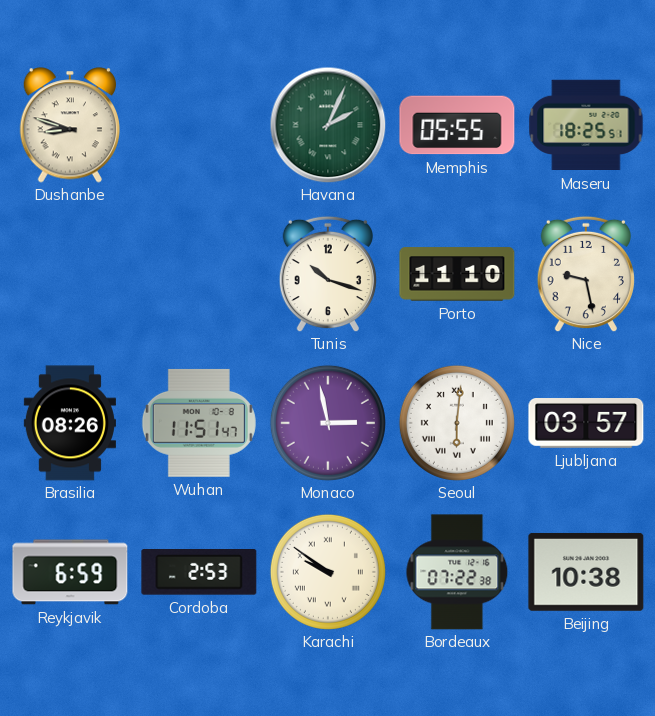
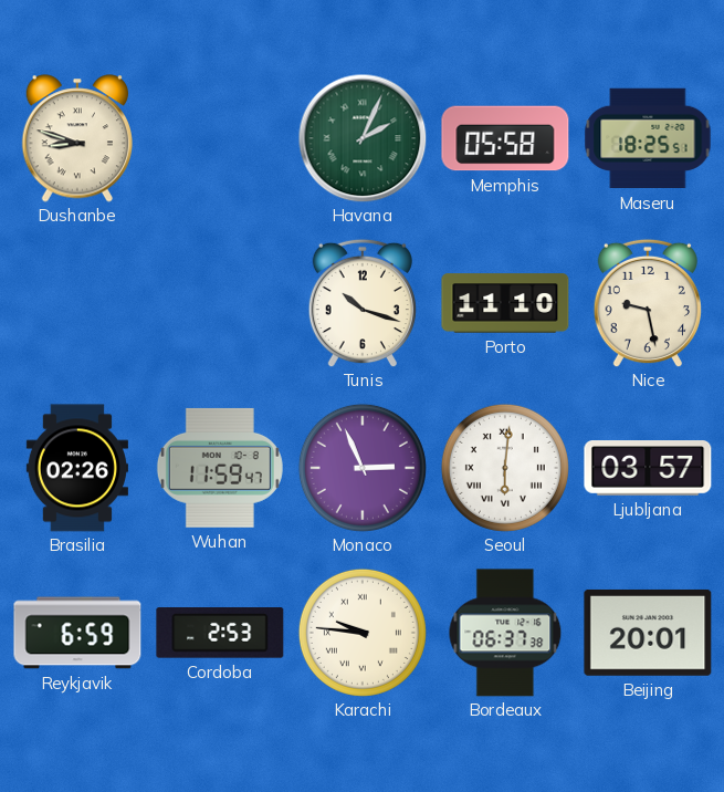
Memphis: 05:55 -> 05:58
Brasilia: 08:26 -> 02:26
Wuhan: 11:51 -> 11:59
Monaco: 2:58 -> 2:56
Karachi: 9:51 -> 9:46
Bordeaux: 07:22 -> 06:37
Beijing: 10:38 -> 20:01
